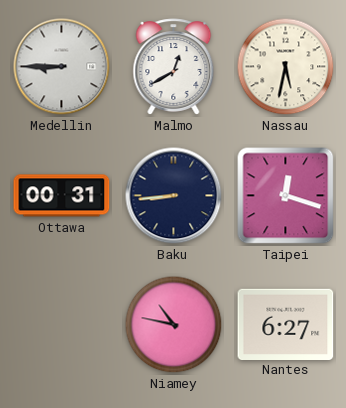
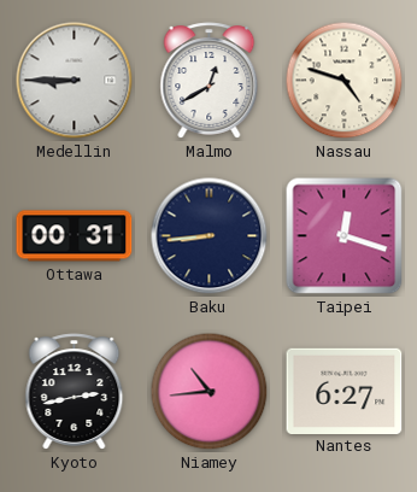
Nassau: 5:32 -> 4:48
Kyoto: none -> 2:43
Niamey: 10:47 -> 10:44
